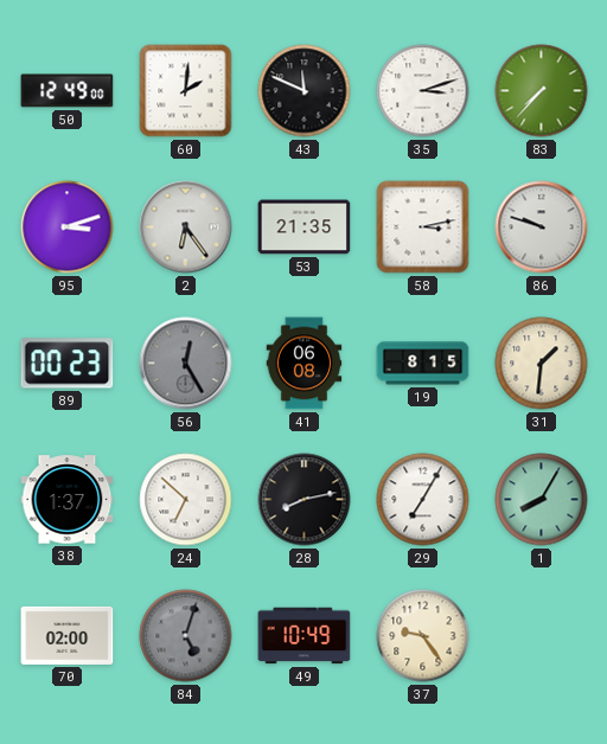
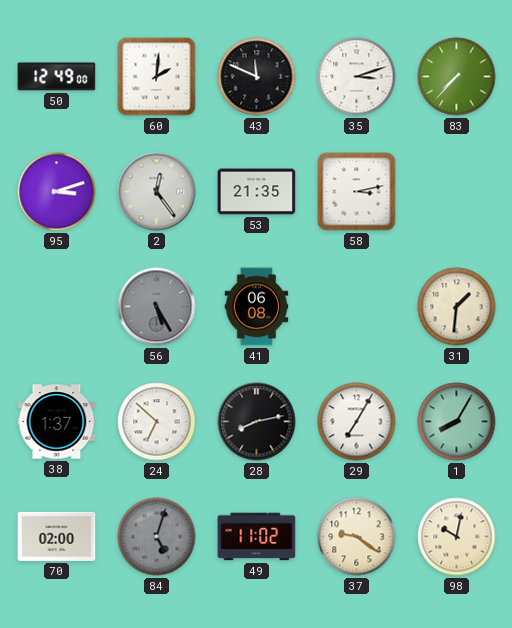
2: 6:24 -> 12:24
86: 9:48 -> none
89: 00:23 -> none
56: 12:25 -> 5:25
19: 8:15 -> none
49: 10:49 -> 11:02
37: 9:24 -> 9:21
98: none -> 10:02
